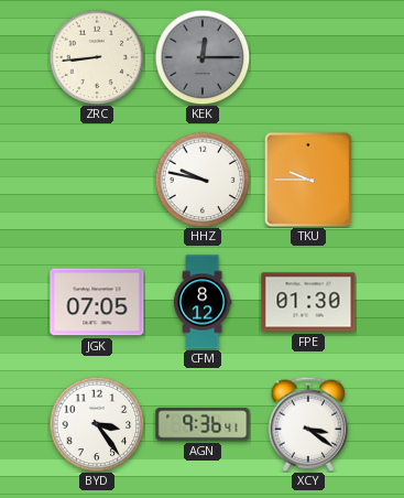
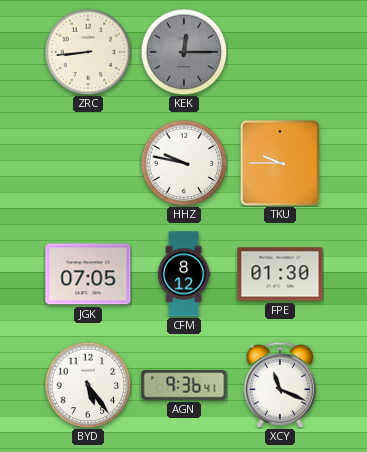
BYD: 3:24 -> 5:24
XCY: 3:21 -> 11:19
